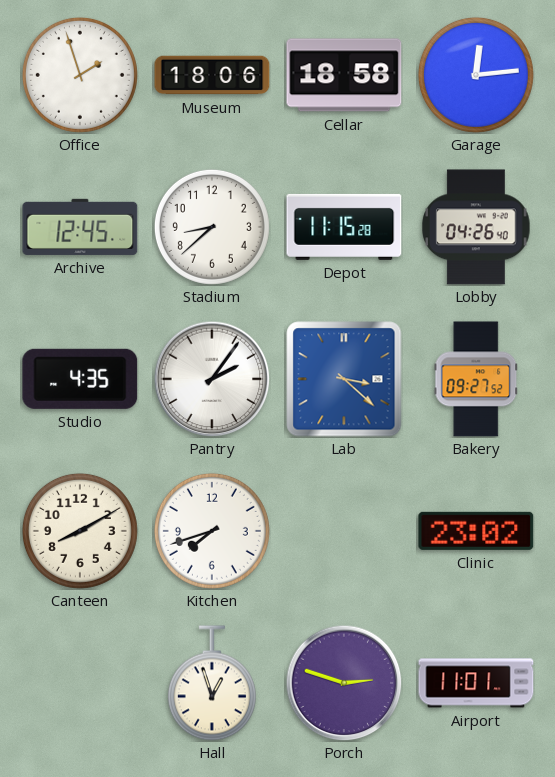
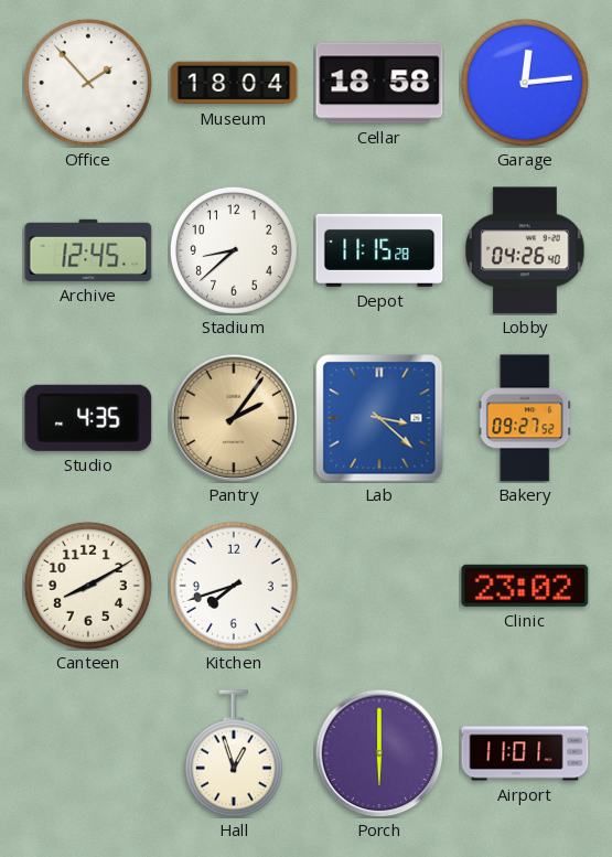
Office: 1:57 -> 1:53
Museum: 18:06 -> 18:04
Pantry dial: white -> champagne
Porch: 2:48 -> 6:00
